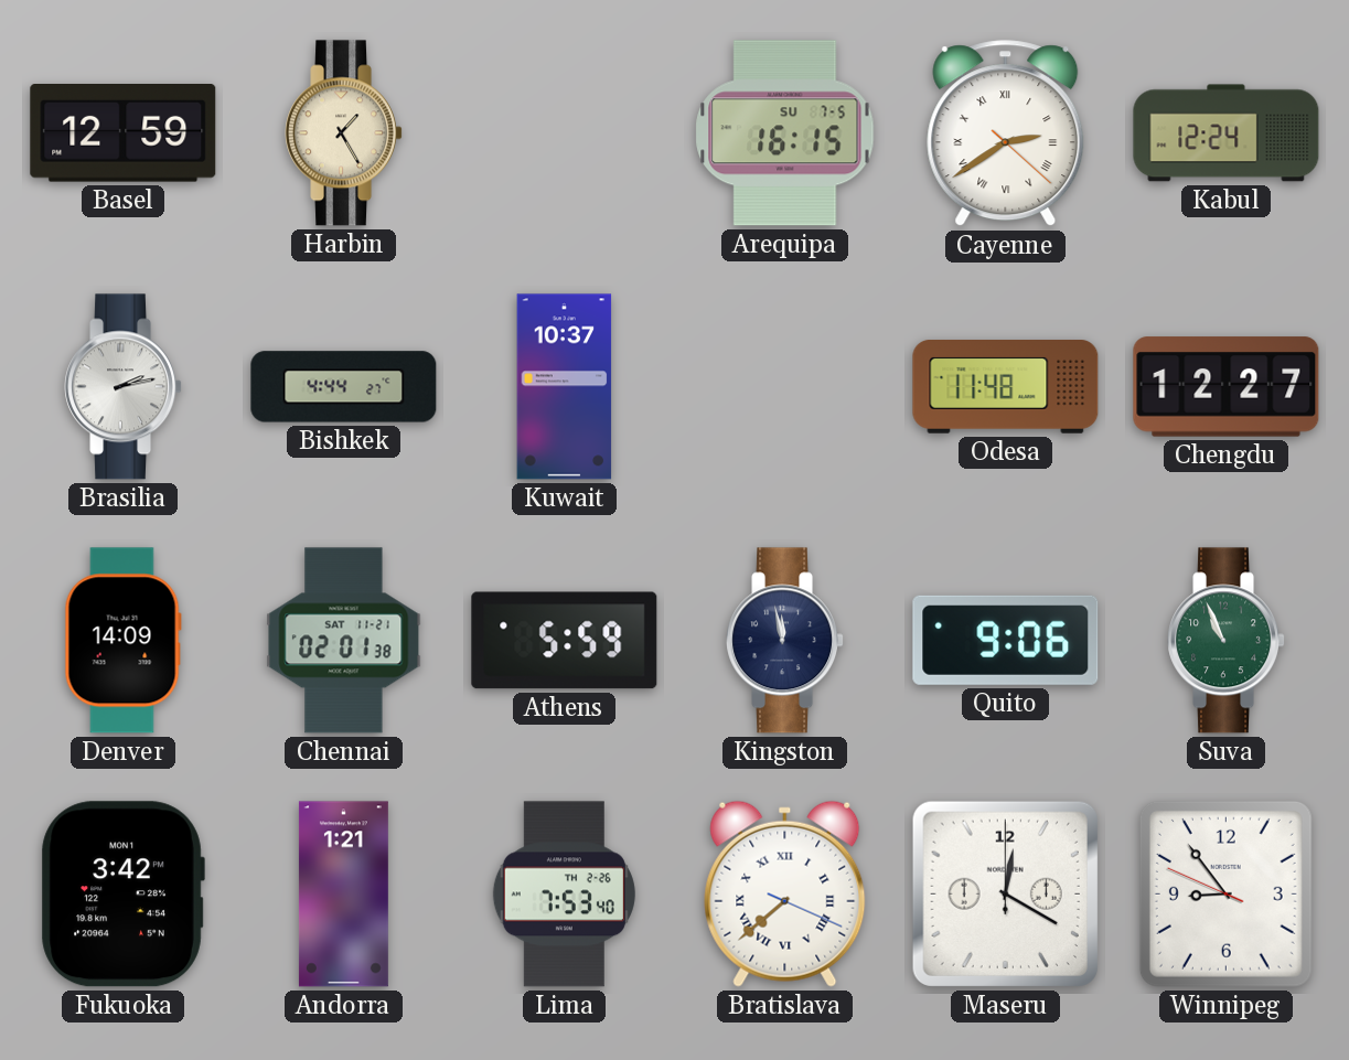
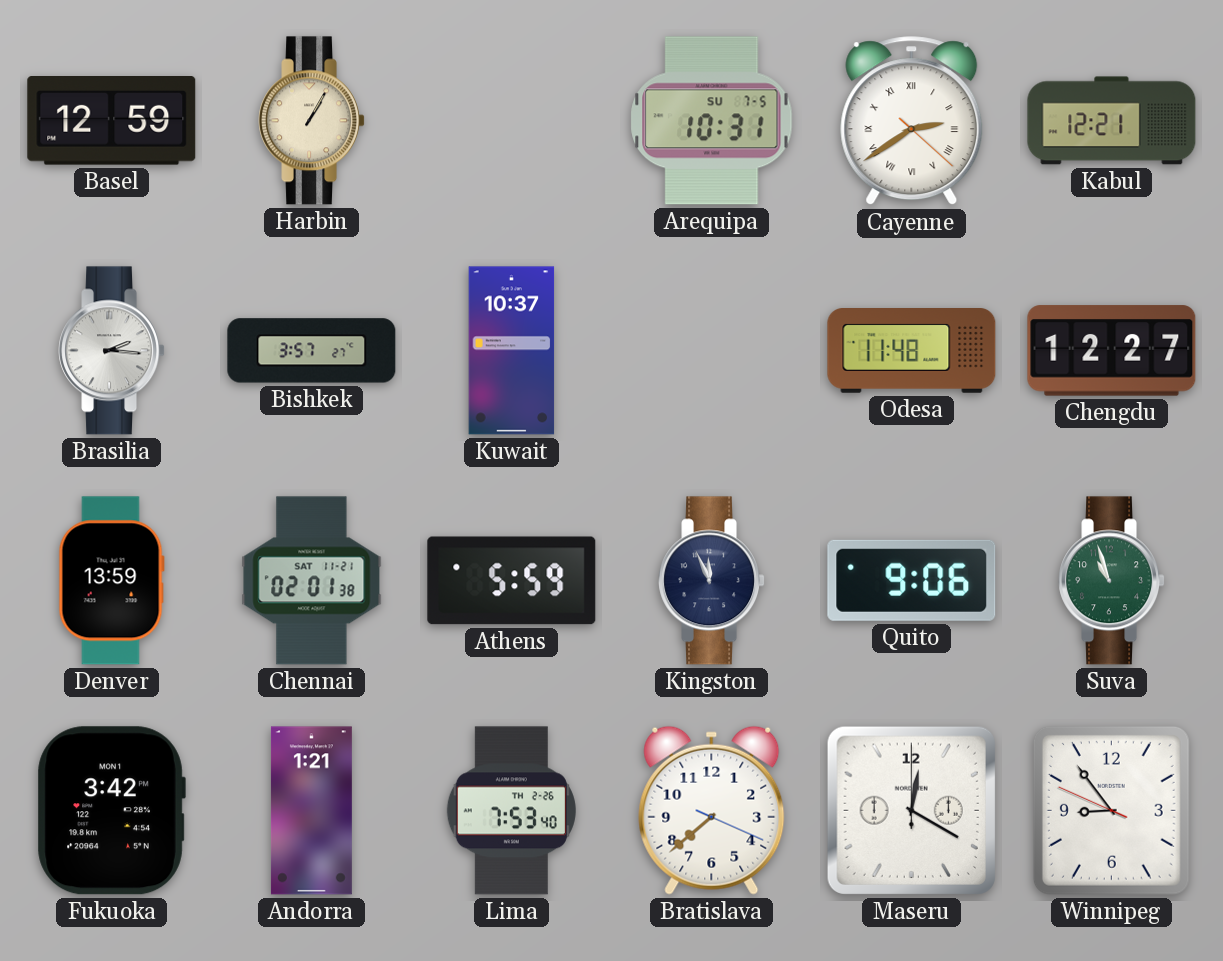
Harbin: 1:25 -> 1:05
Arequipa: 16:15 -> 10:31
Kabul: 12:24 -> 12:21
Brasilia: 2:13 -> 2:16
Bishkek: 4:44 -> 3:57
Denver: 14:09 -> 13:59
Kingston: 11:58 -> 11:56
Suva: 10:56 -> 10:57
Bratislava numerals: Roman -> Arabic
